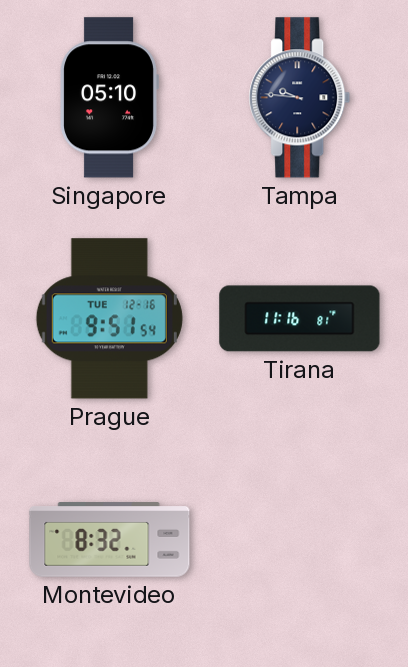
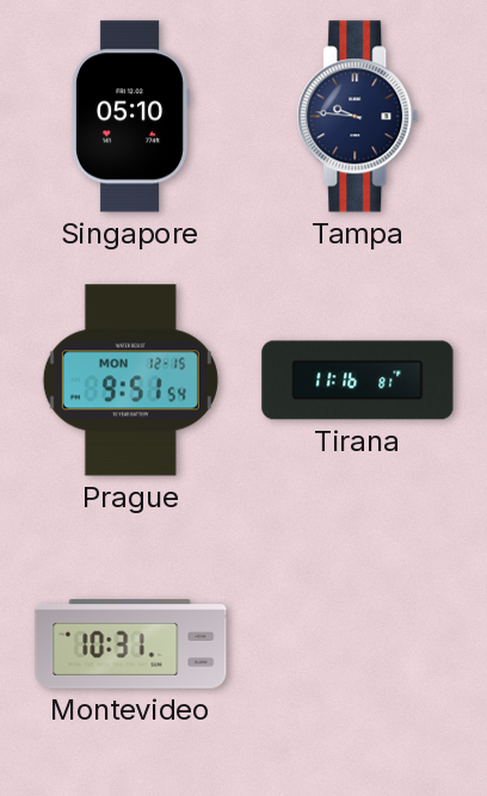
Prague date: TUE 12-16 -> MON 12-15
Montevideo: 8:32 -> 10:31
